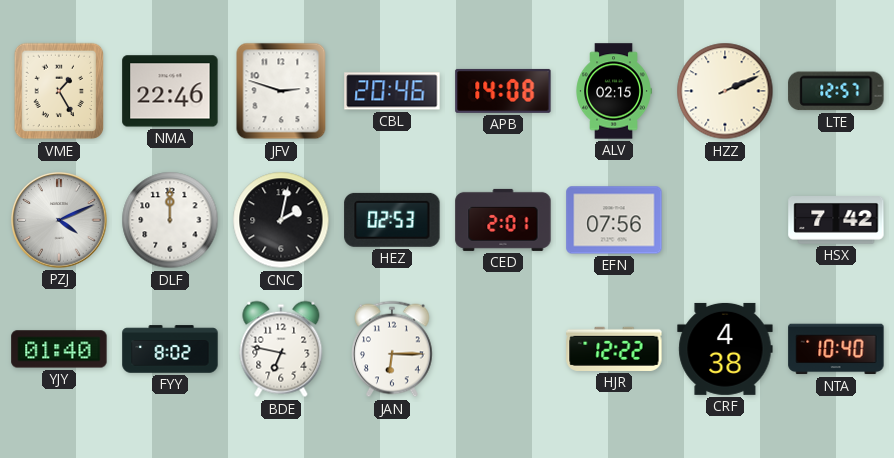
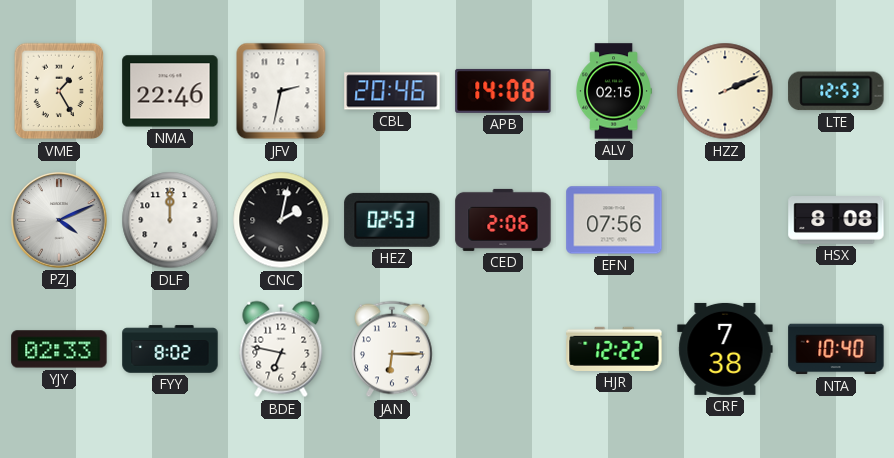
JFV: 2:48 -> 2:32
LTE: 12:57 -> 12:53
CED: 2:01 -> 2:06
HSX: 7:42 -> 8:08
YJY: 01:40 -> 02:33
CRF: 4:38 -> 7:38
